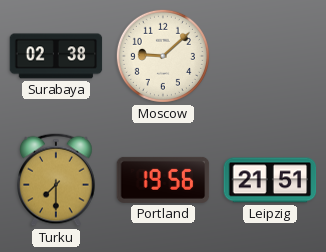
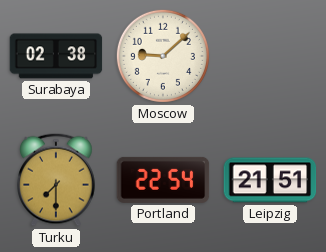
Portland: 19:56 -> 22:54
